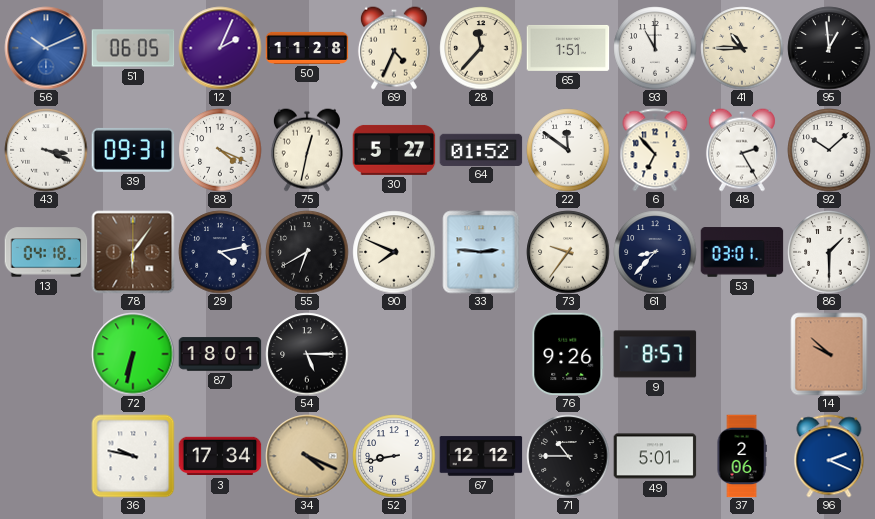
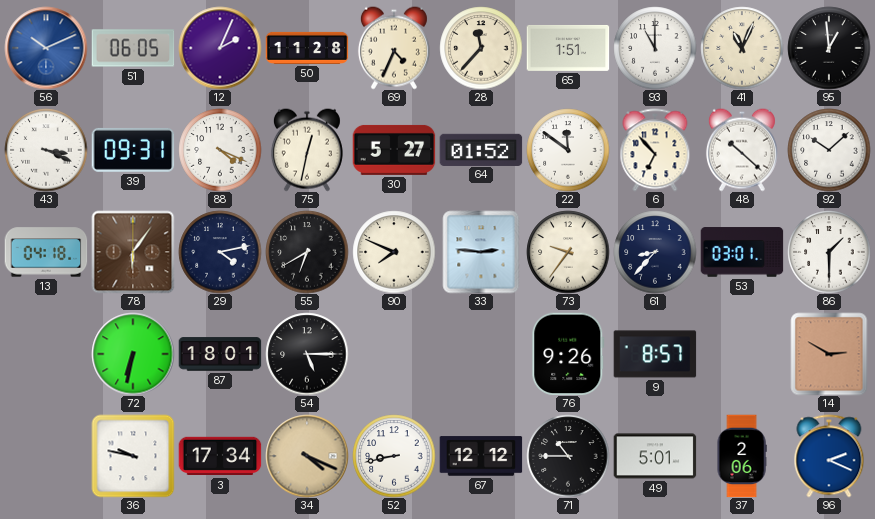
41: 10:45 -> 11:04
48: 2:25 -> 10:22
14: 9:52 -> 2:50
